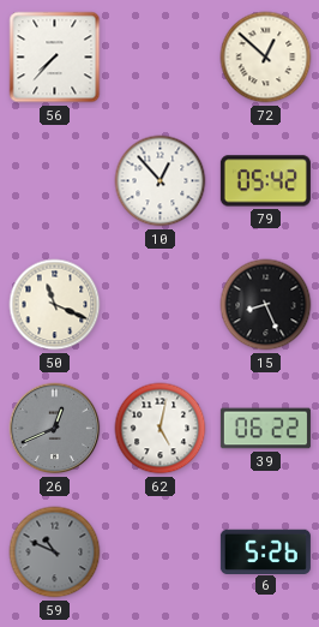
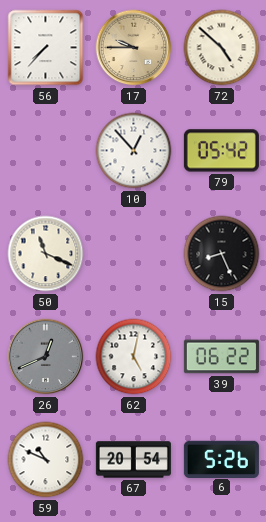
17: none -> 9:45
72: 12:52 -> 4:52
59 dial: grey -> white
67: none -> 20:54
